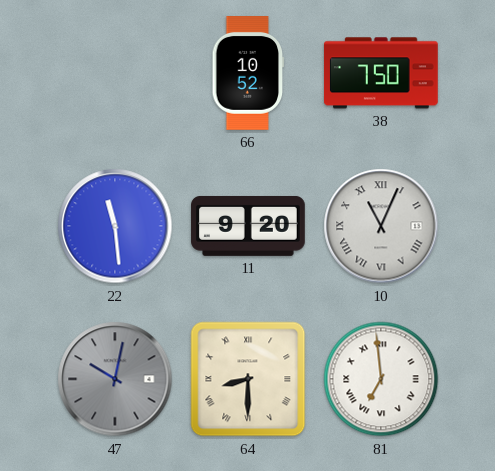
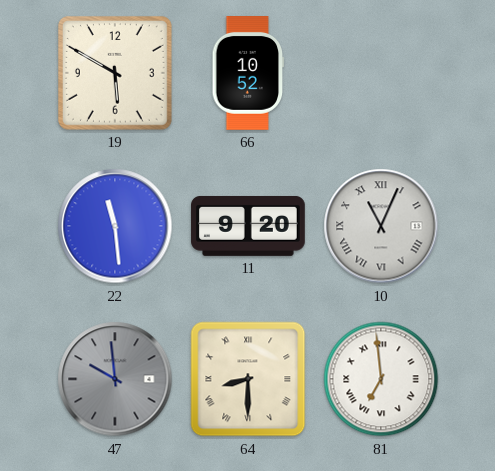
19: none -> 5:50
38: 7:50 -> none
47: 10:02 -> 9:59
